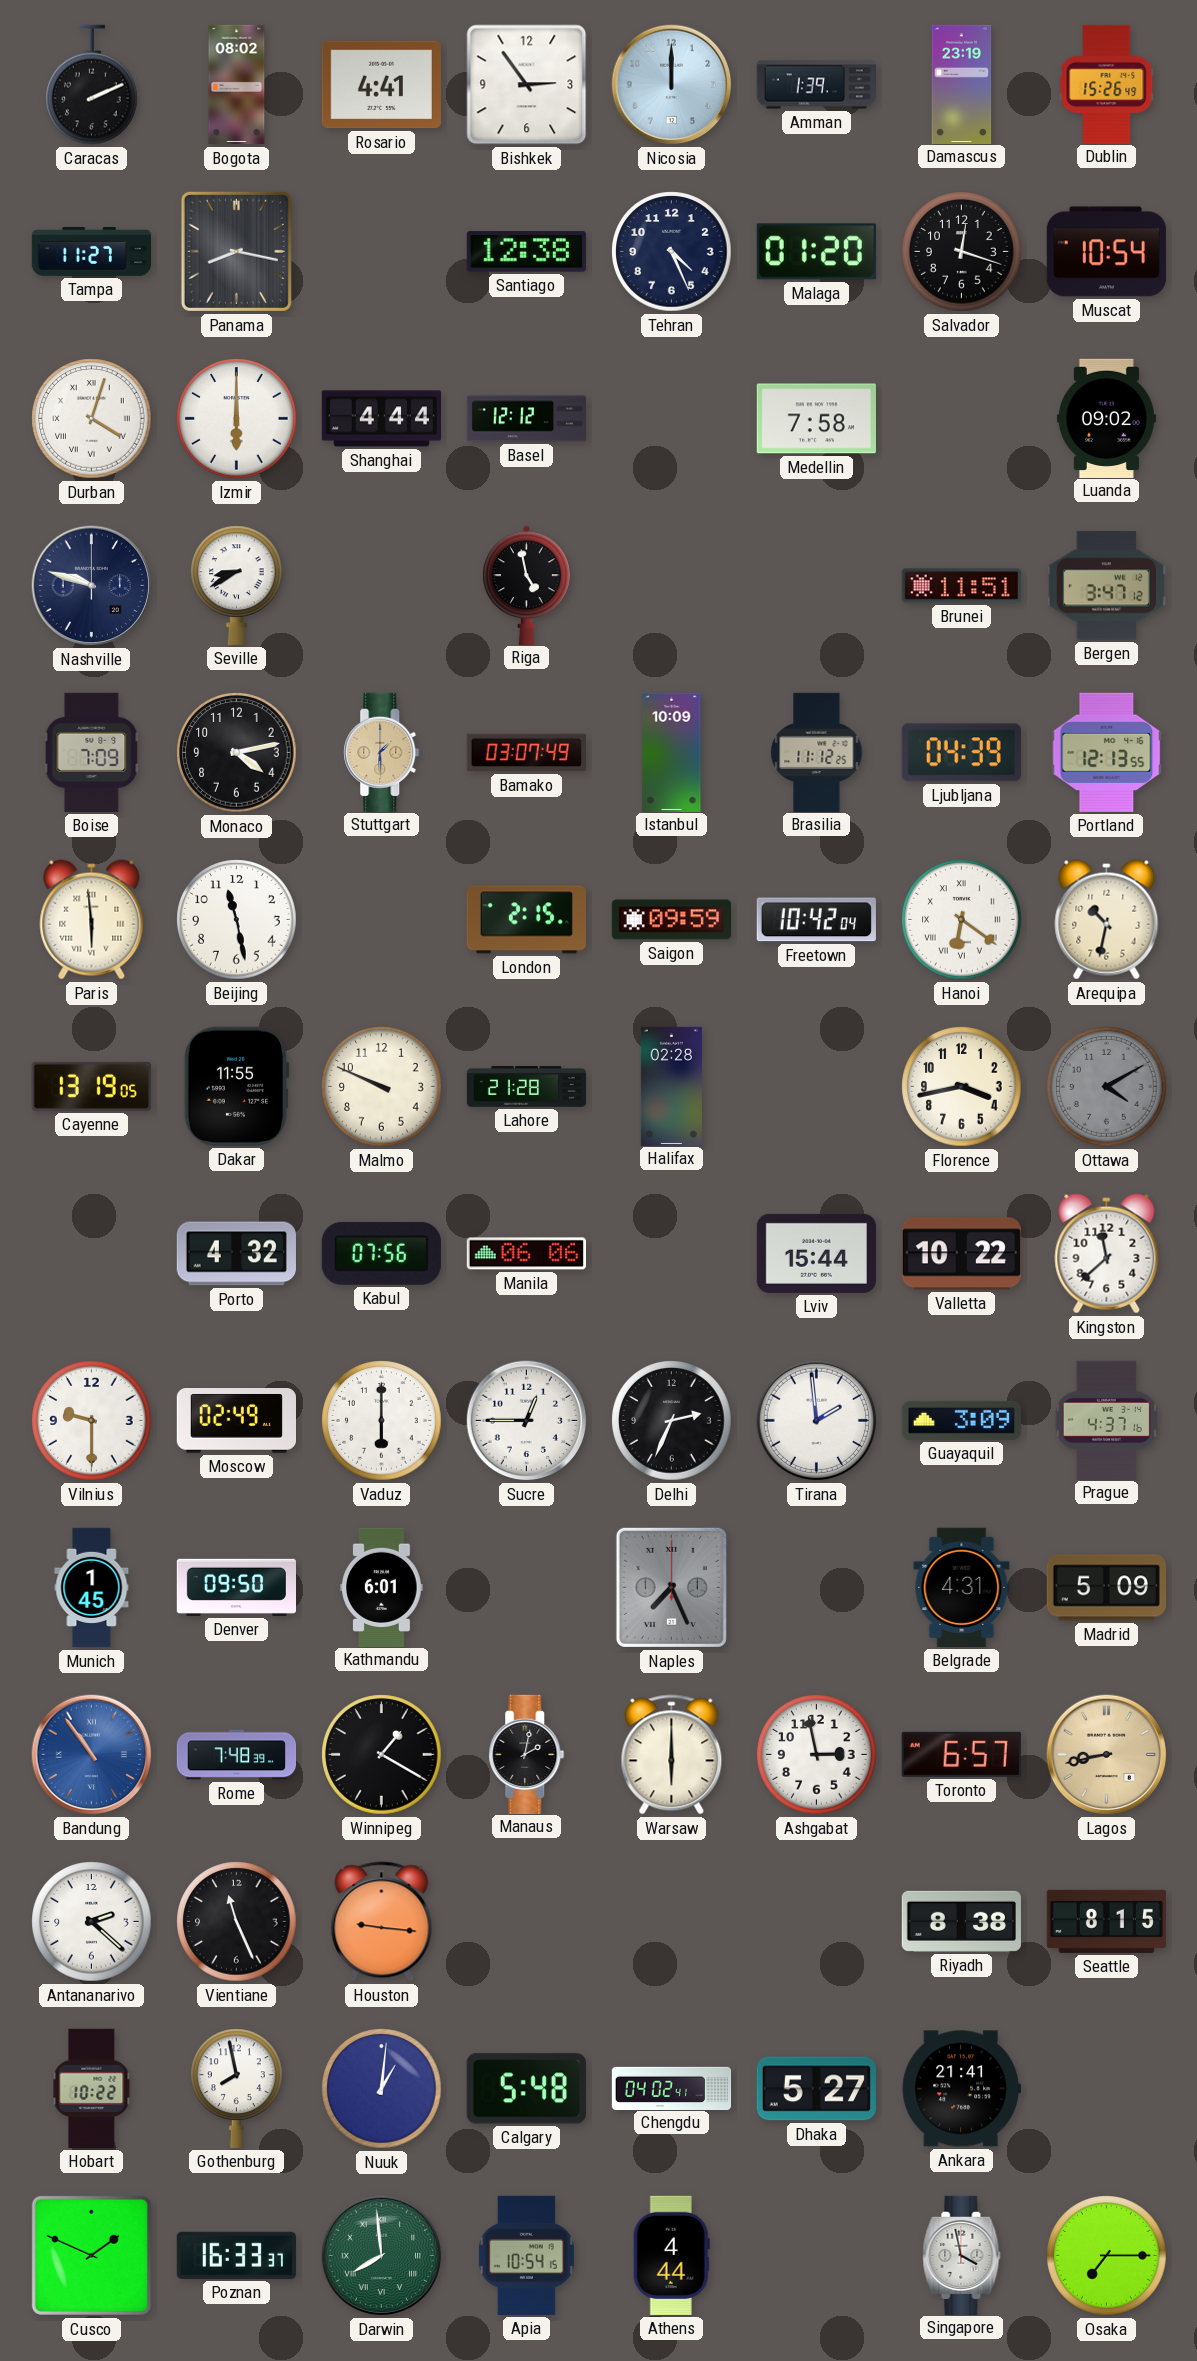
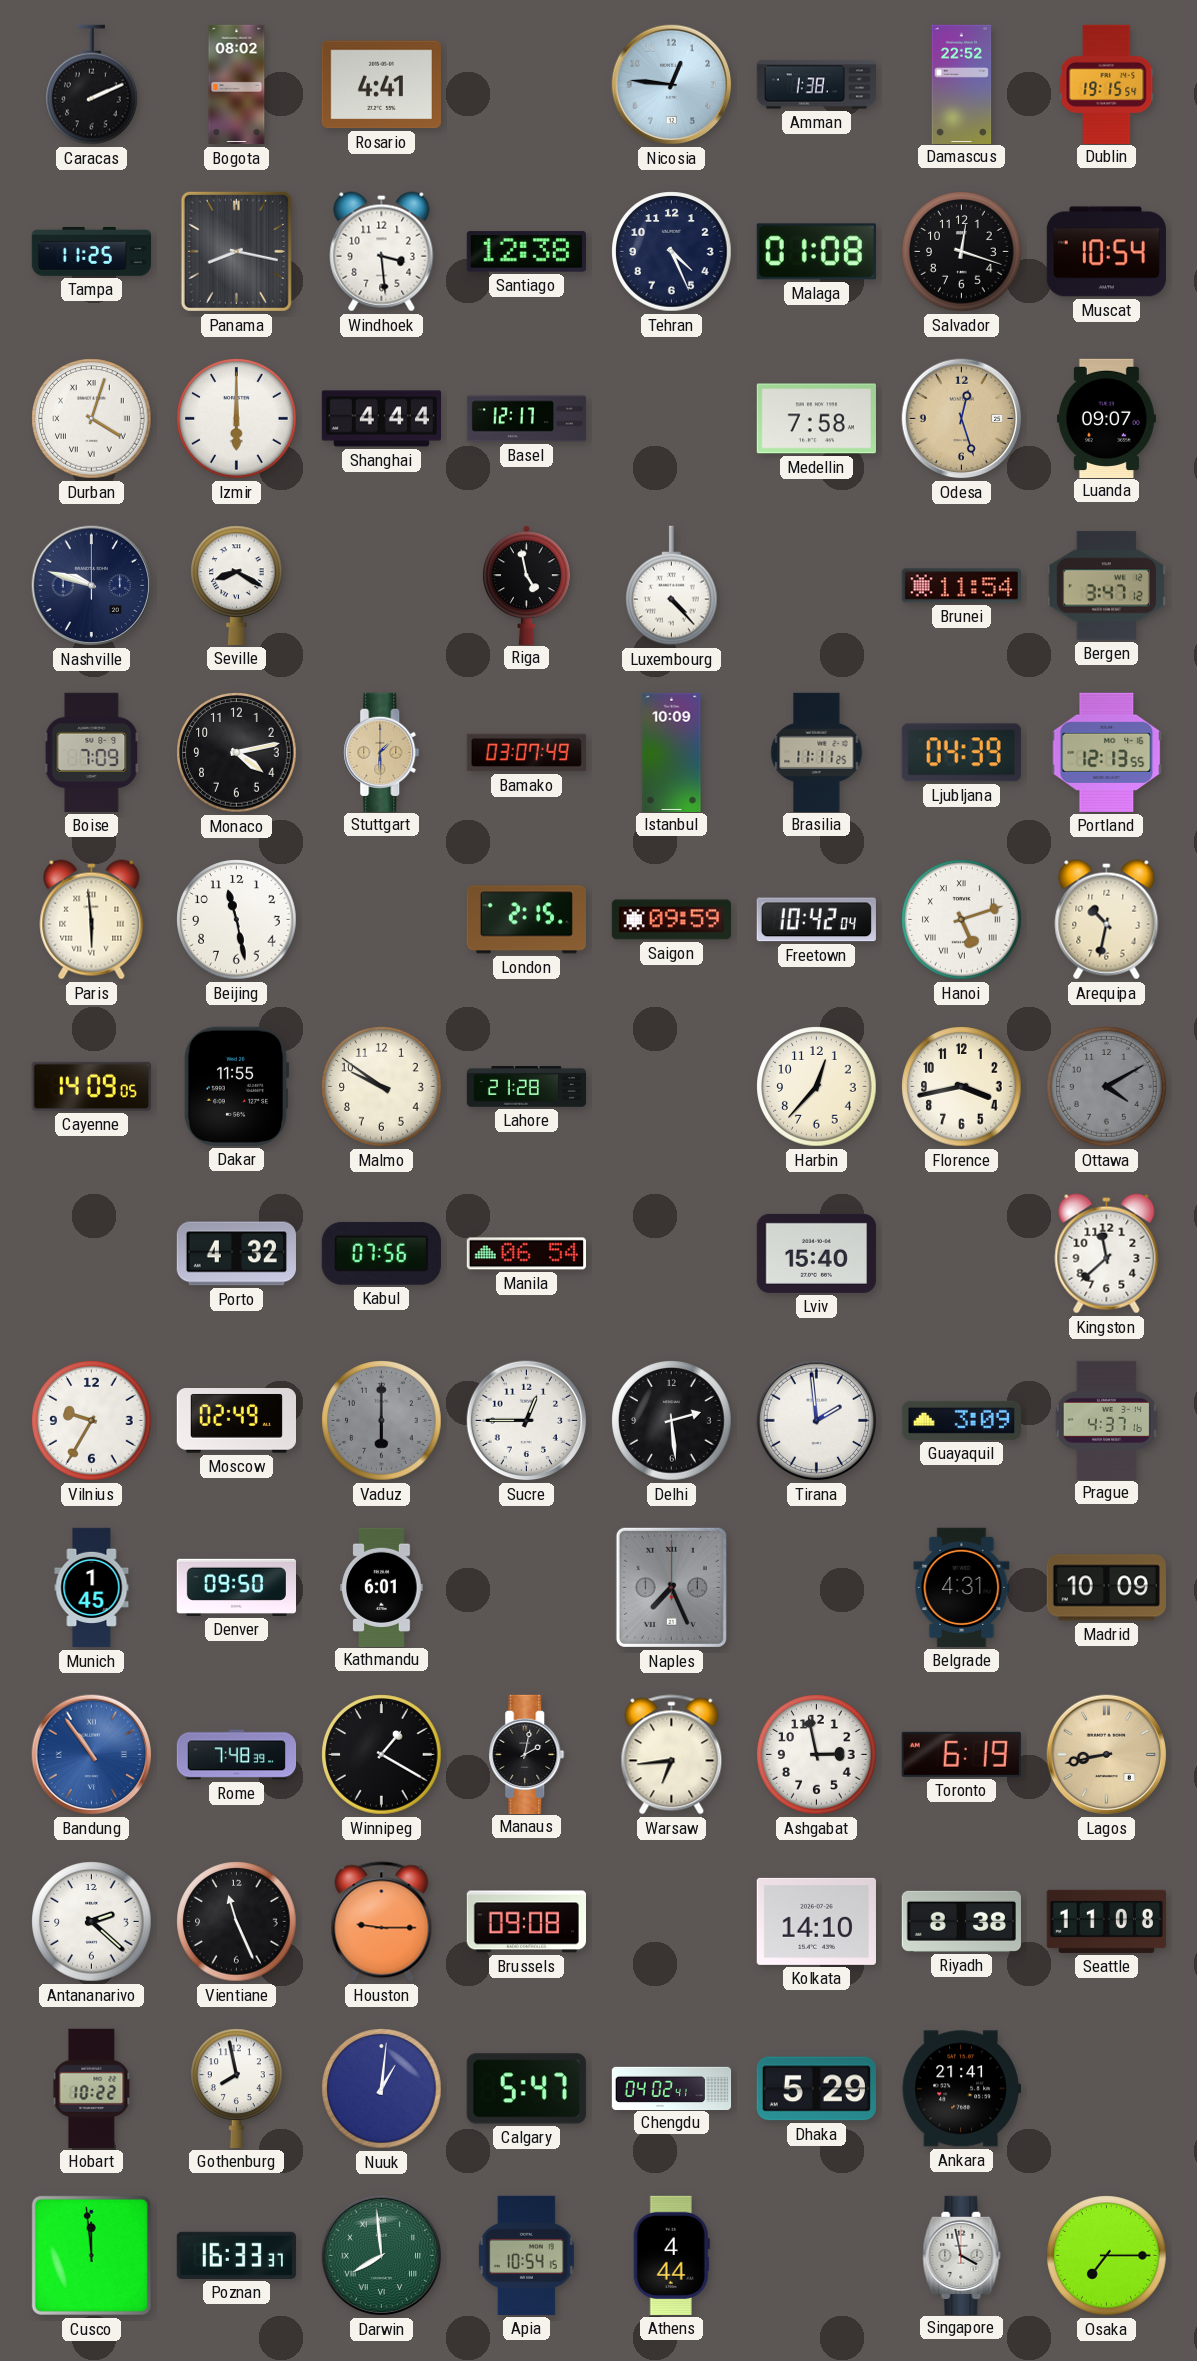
Bishkek: 2:54 -> none
Nicosia: 12:00 -> 12:46
Amman: 1:39 -> 1:38
Damascus: 23:19 -> 22:52
Dublin: 15:26 -> 19:15
Tampa: 11:27 -> 11:25
Windhoek: none -> 3:29
Malaga: 01:20 -> 01:08
Basel: 12:12 -> 12:17
Odesa: none -> 12:27
Luanda: 09:02 -> 09:07
Seville: 8:40 -> 8:20
Luxembourg: none -> 4:23
Brunei: 11:51 -> 11:54
Brasilia: 11:12 -> 11:11
Hanoi: 6:21 -> 5:12
Cayenne: 13:19 -> 14:09
Malmo: 9:49 -> 9:51
Halifax: 02:28 -> none
Harbin: none -> 12:37
Manila: 06:06 -> 06:54
Lviv: 15:44 -> 15:40
Valletta: 10:22 -> none
Vilnius: 9:30 -> 9:35
Vaduz dial: white -> grey
Delhi: 2:34 -> 2:29
Madrid: 5:09 -> 10:09
Warsaw: 6:00 -> 6:44
Toronto: 6:57 -> 6:19
Houston: 9:16 -> 9:15
Brussels: none -> 09:08
Kolkata: none -> 14:10
Seattle: 8:15 -> 11:08
Calgary: 5:48 -> 5:47
Dhaka: 5:27 -> 5:29
Cusco: 1:49 -> 11:59
